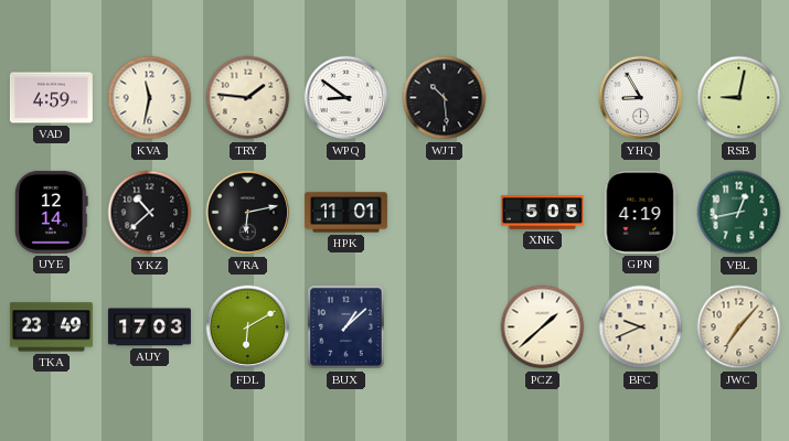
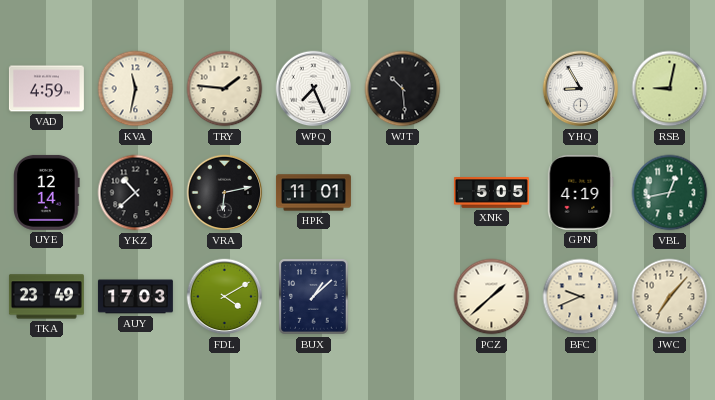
WPQ: 8:51 -> 7:26
FDL: 6:10 -> 4:10
